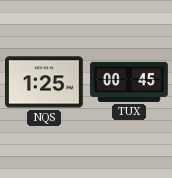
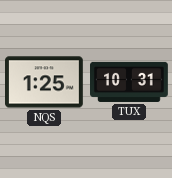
TUX: 00:45 -> 10:31
